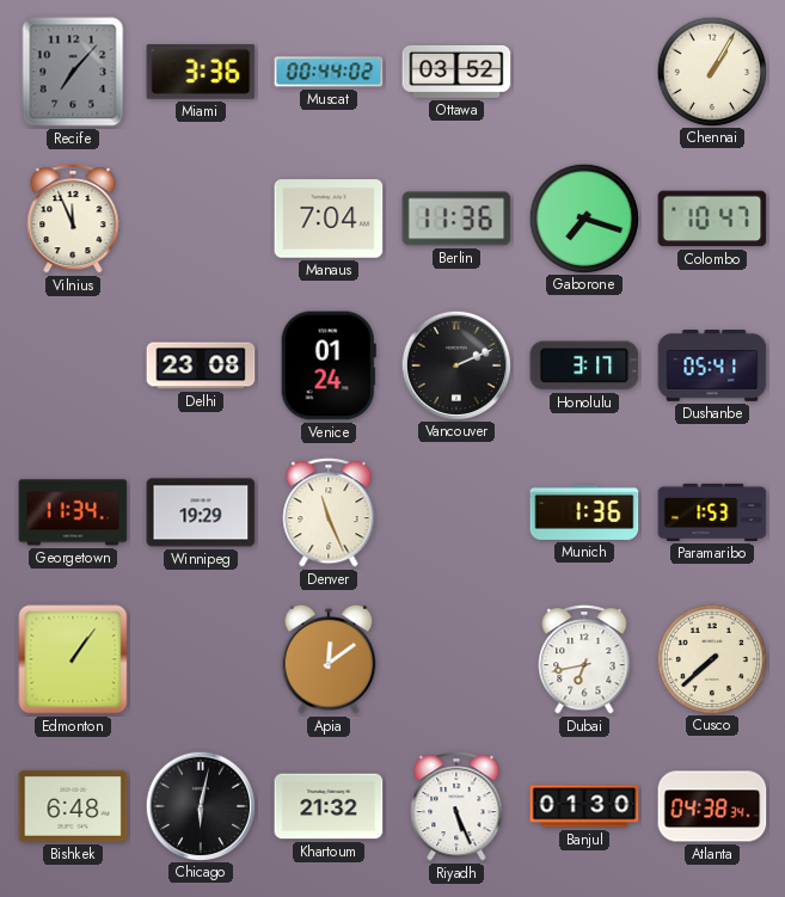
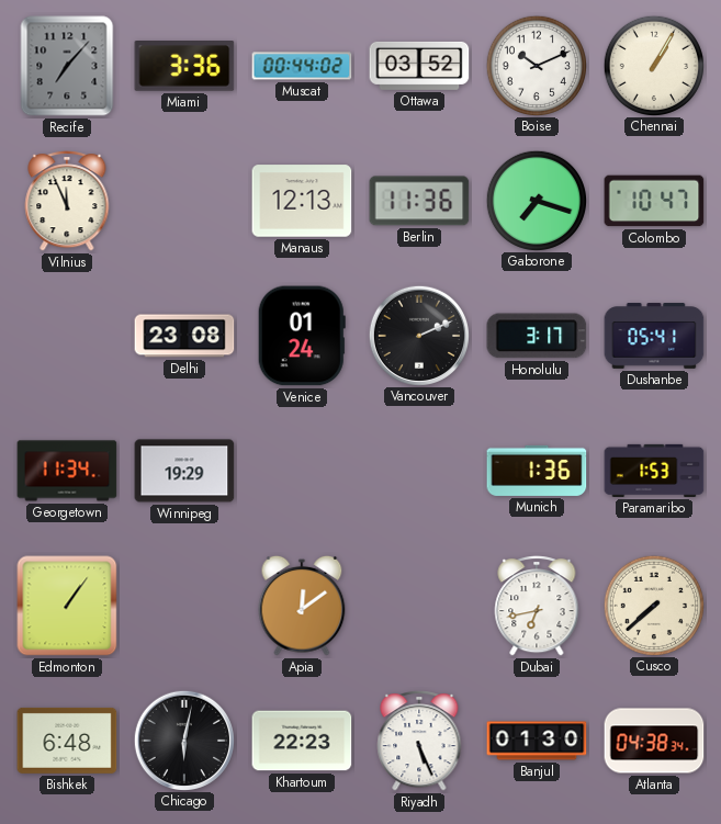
Boise: none -> 10:11
Manaus: 7:04 -> 12:13
Denver: 11:26 -> none
Khartoum: 21:32 -> 22:23
